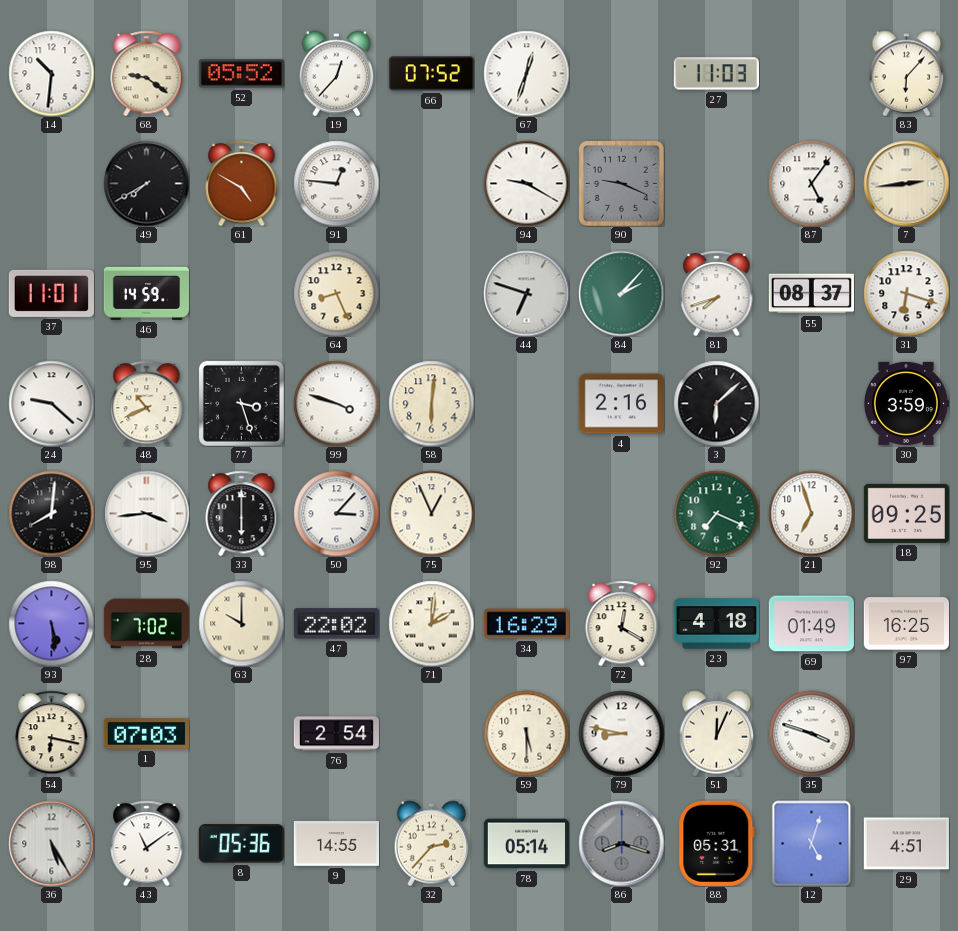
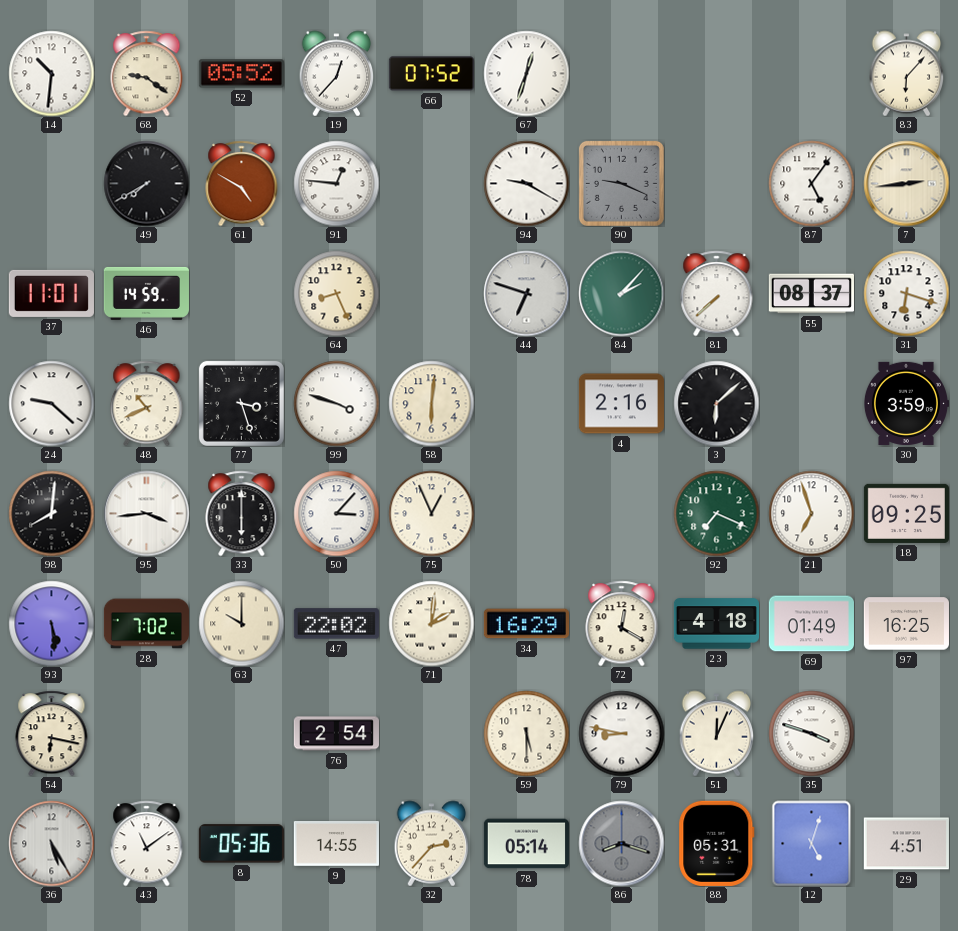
27: 11:03 -> none
81: 7:42 -> 7:38
1: 07:03 -> none
